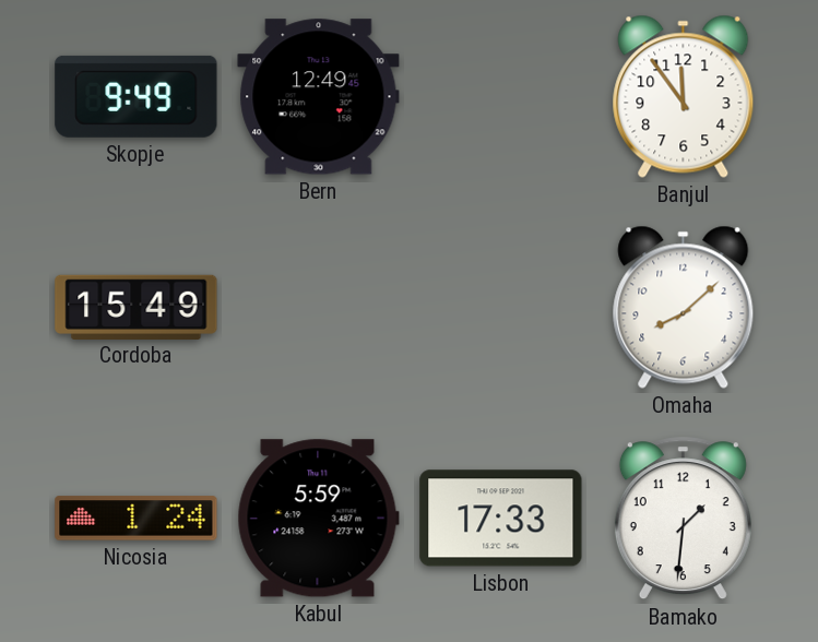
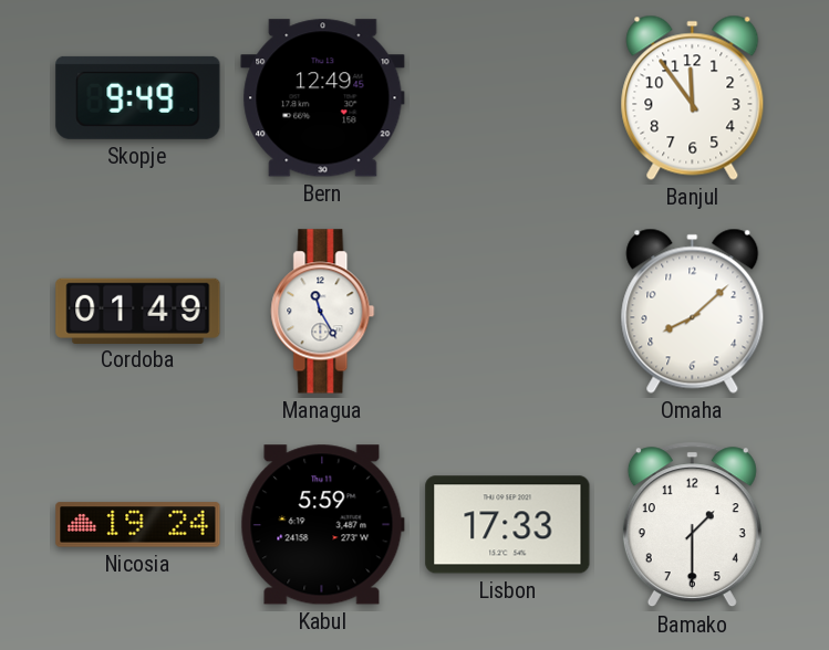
Cordoba: 15:49 -> 01:49
Managua: none -> 11:25
Nicosia: 1:24 -> 19:24
Bamako: 1:31 -> 1:30
